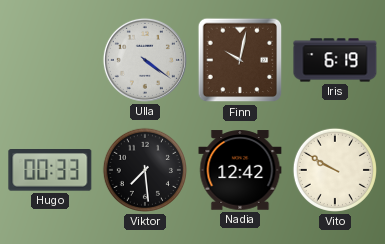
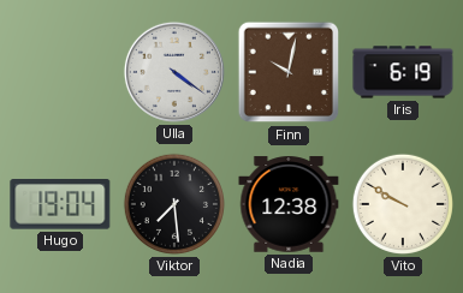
Hugo: 00:33 -> 19:04
Nadia: 12:42 -> 12:38
